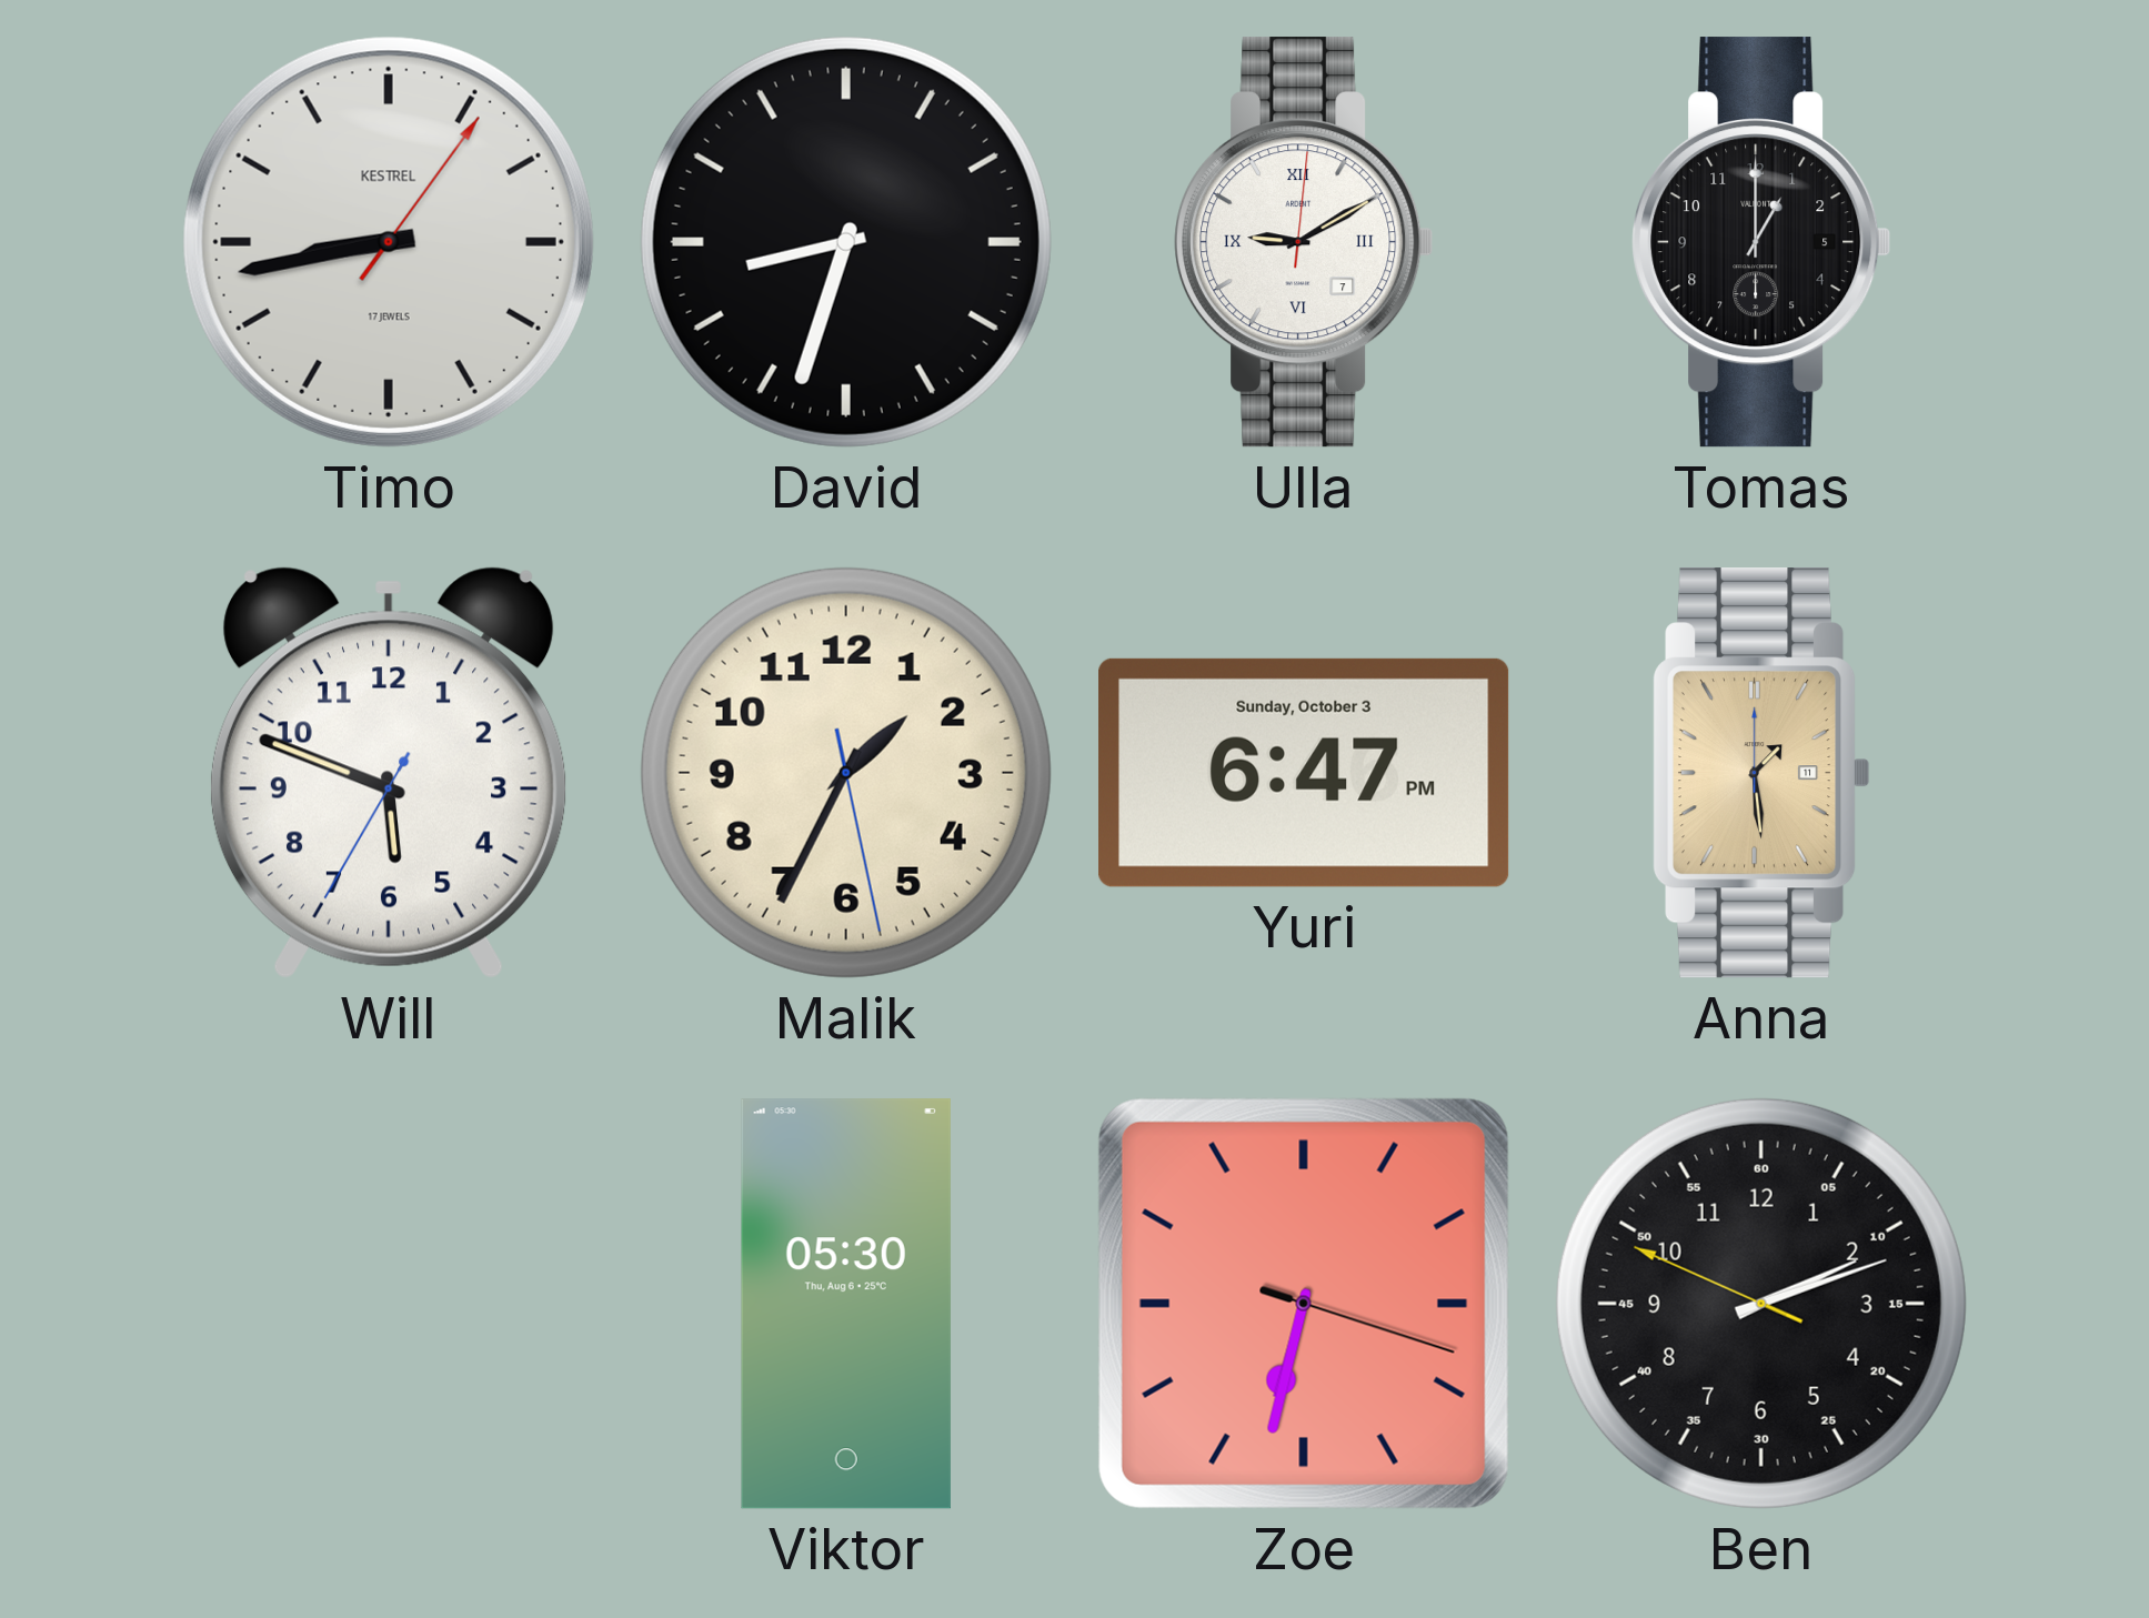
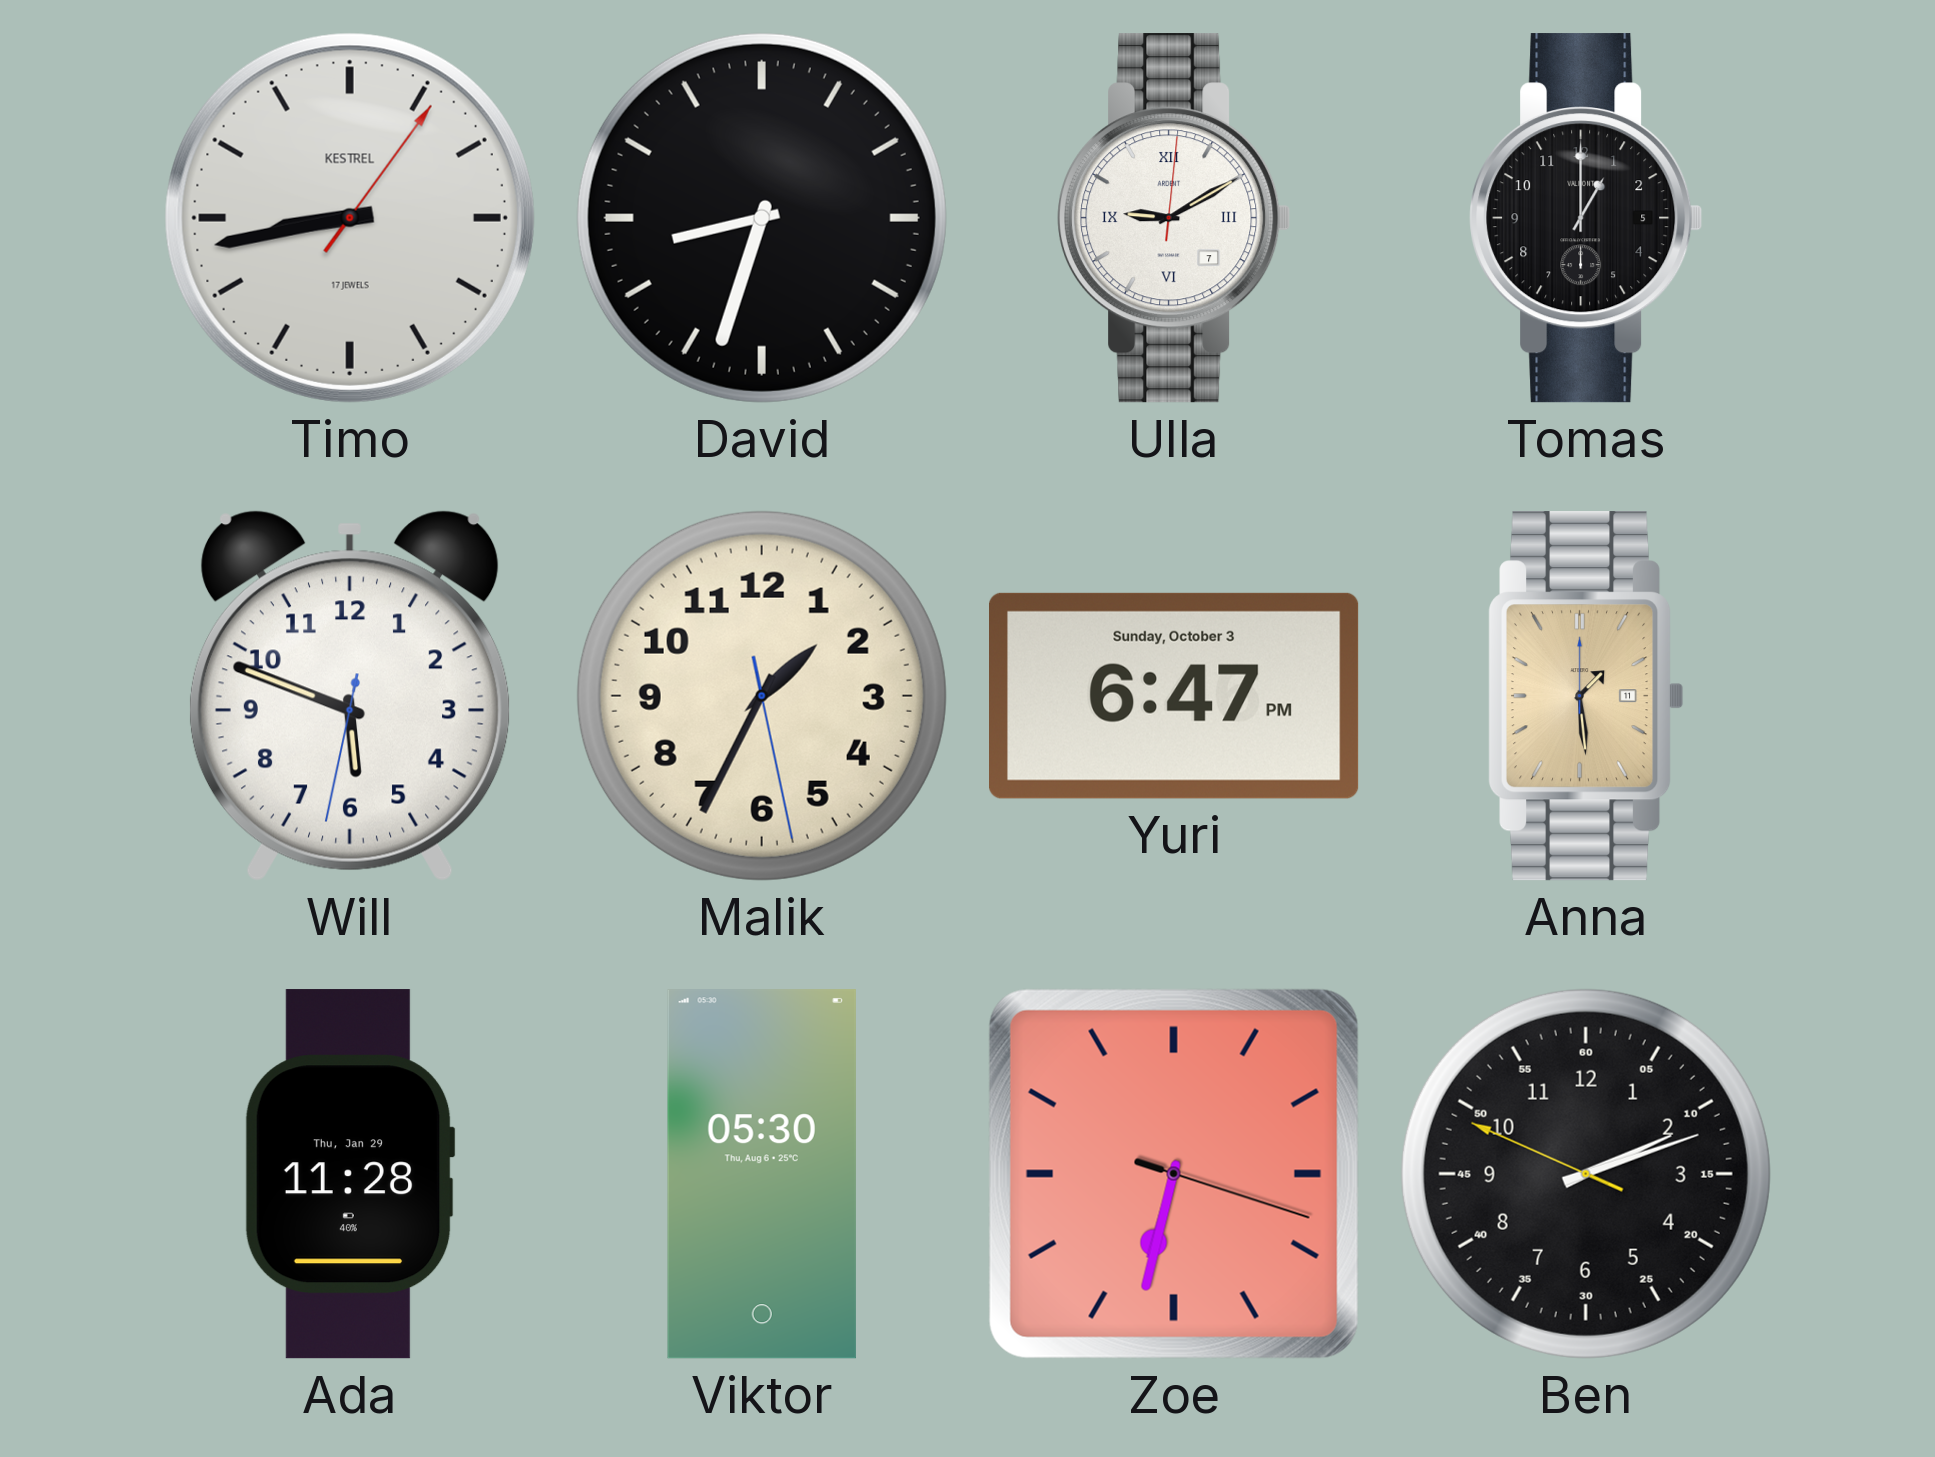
Will: 5:48:35 -> 5:48:32
Ada: none -> 11:28
